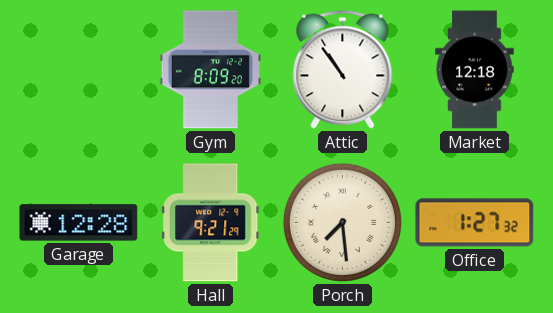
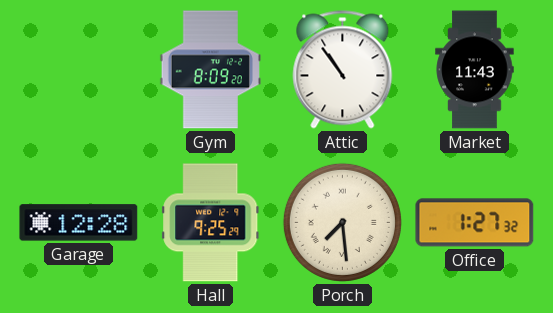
Market: 12:18 -> 11:43
Hall: 9:21 -> 9:25
